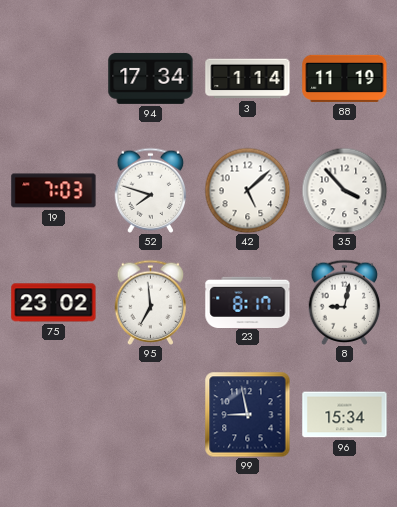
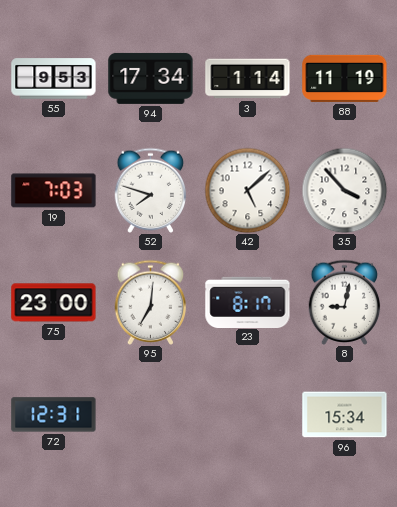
55: none -> 9:53
75: 23:02 -> 23:00
95: 6:59 -> 7:01
72: none -> 12:31
99: 8:58 -> none
